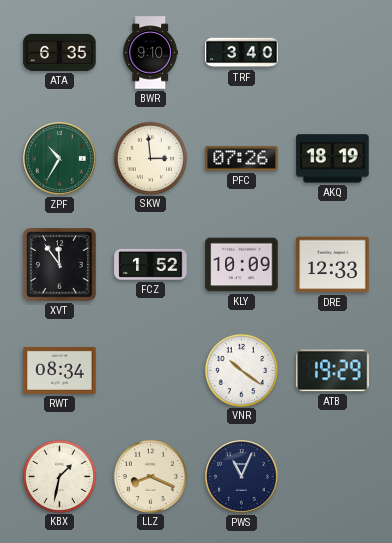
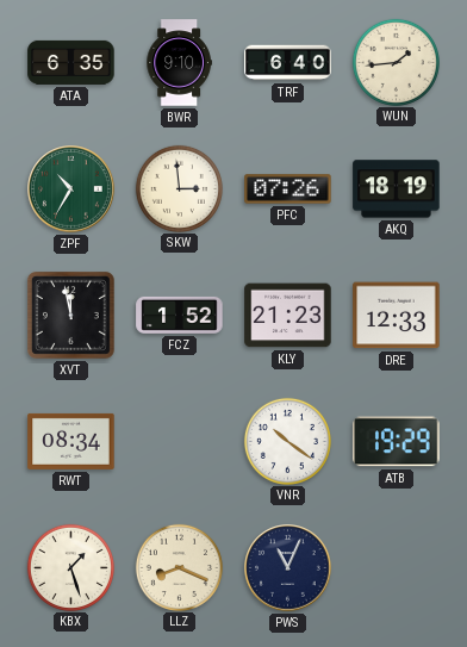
TRF: 3:40 -> 6:40
WUN: none -> 1:44
XVT: 11:54 -> 11:58
KLY: 10:09 -> 21:23
KBX: 1:32 -> 1:27
